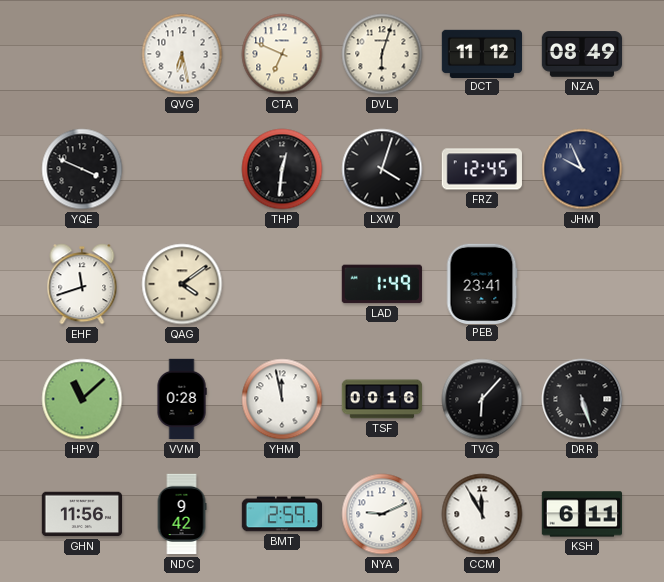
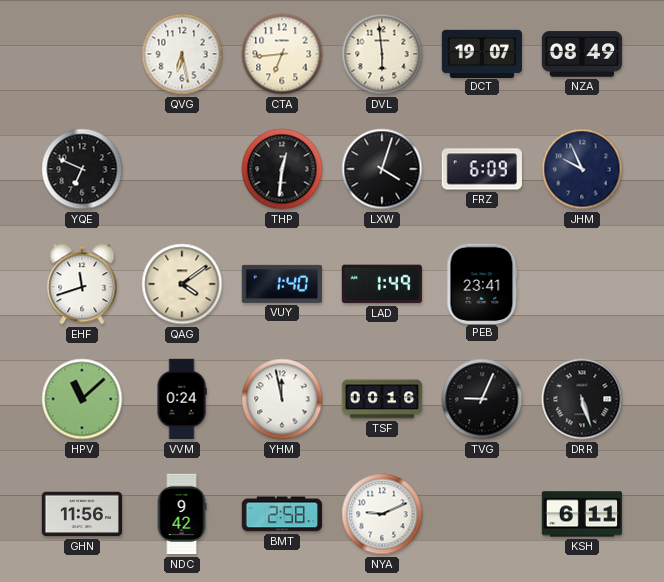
CTA: 6:49 -> 6:44
DVL: 6:03 -> 5:59
DCT: 11:12 -> 19:07
YQE: 3:49 -> 6:49
FRZ: 12:45 -> 6:09
VUY: none -> 1:40
VVM: 0:28 -> 0:24
TVG: 6:07 -> 9:04
BMT: 2:59 -> 2:58
CCM: 11:55 -> none
